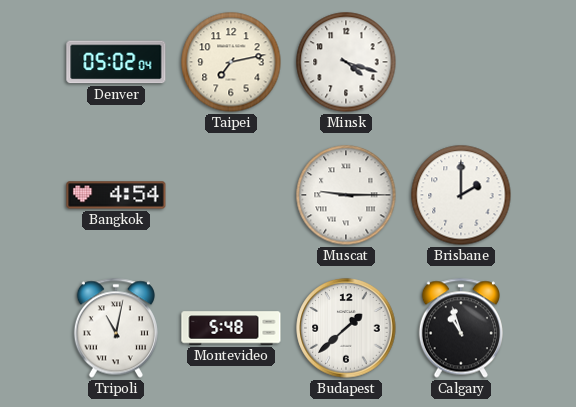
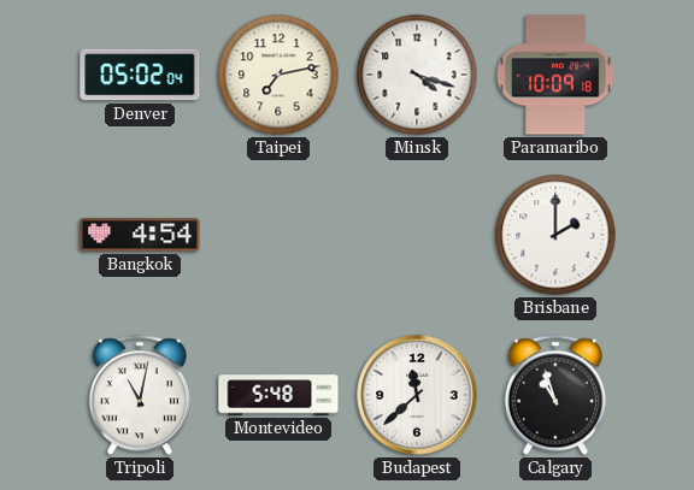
Paramaribo: none -> 10:09
Muscat: 9:15 -> none
Budapest: 1:38 -> 11:38
